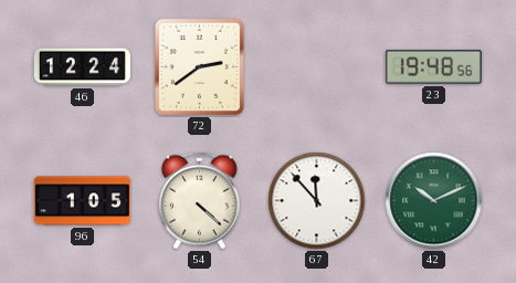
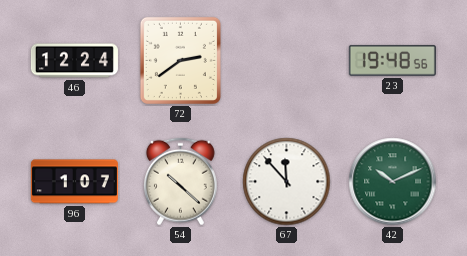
96: 1:05 -> 1:07
54: 4:22 -> 10:22
